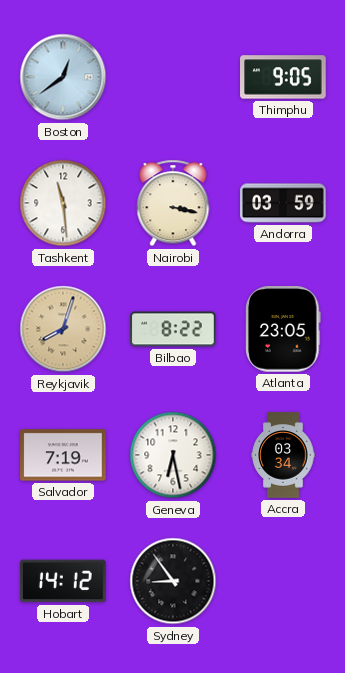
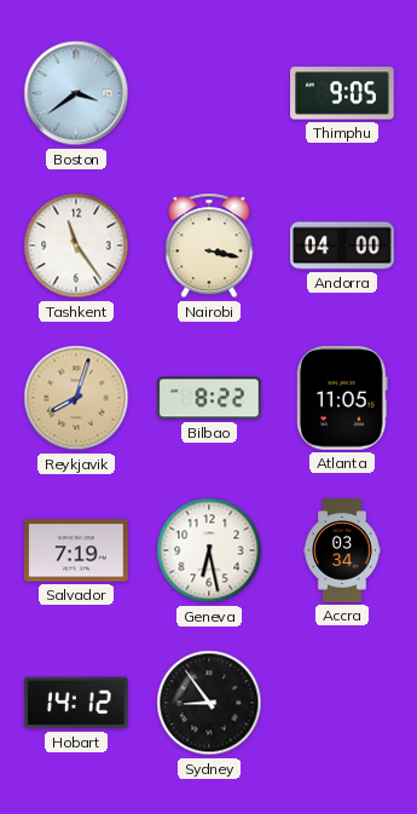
Boston: 12:39 -> 3:39
Tashkent: 11:29 -> 11:24
Andorra: 03:59 -> 04:00
Atlanta: 23:05 -> 11:05
